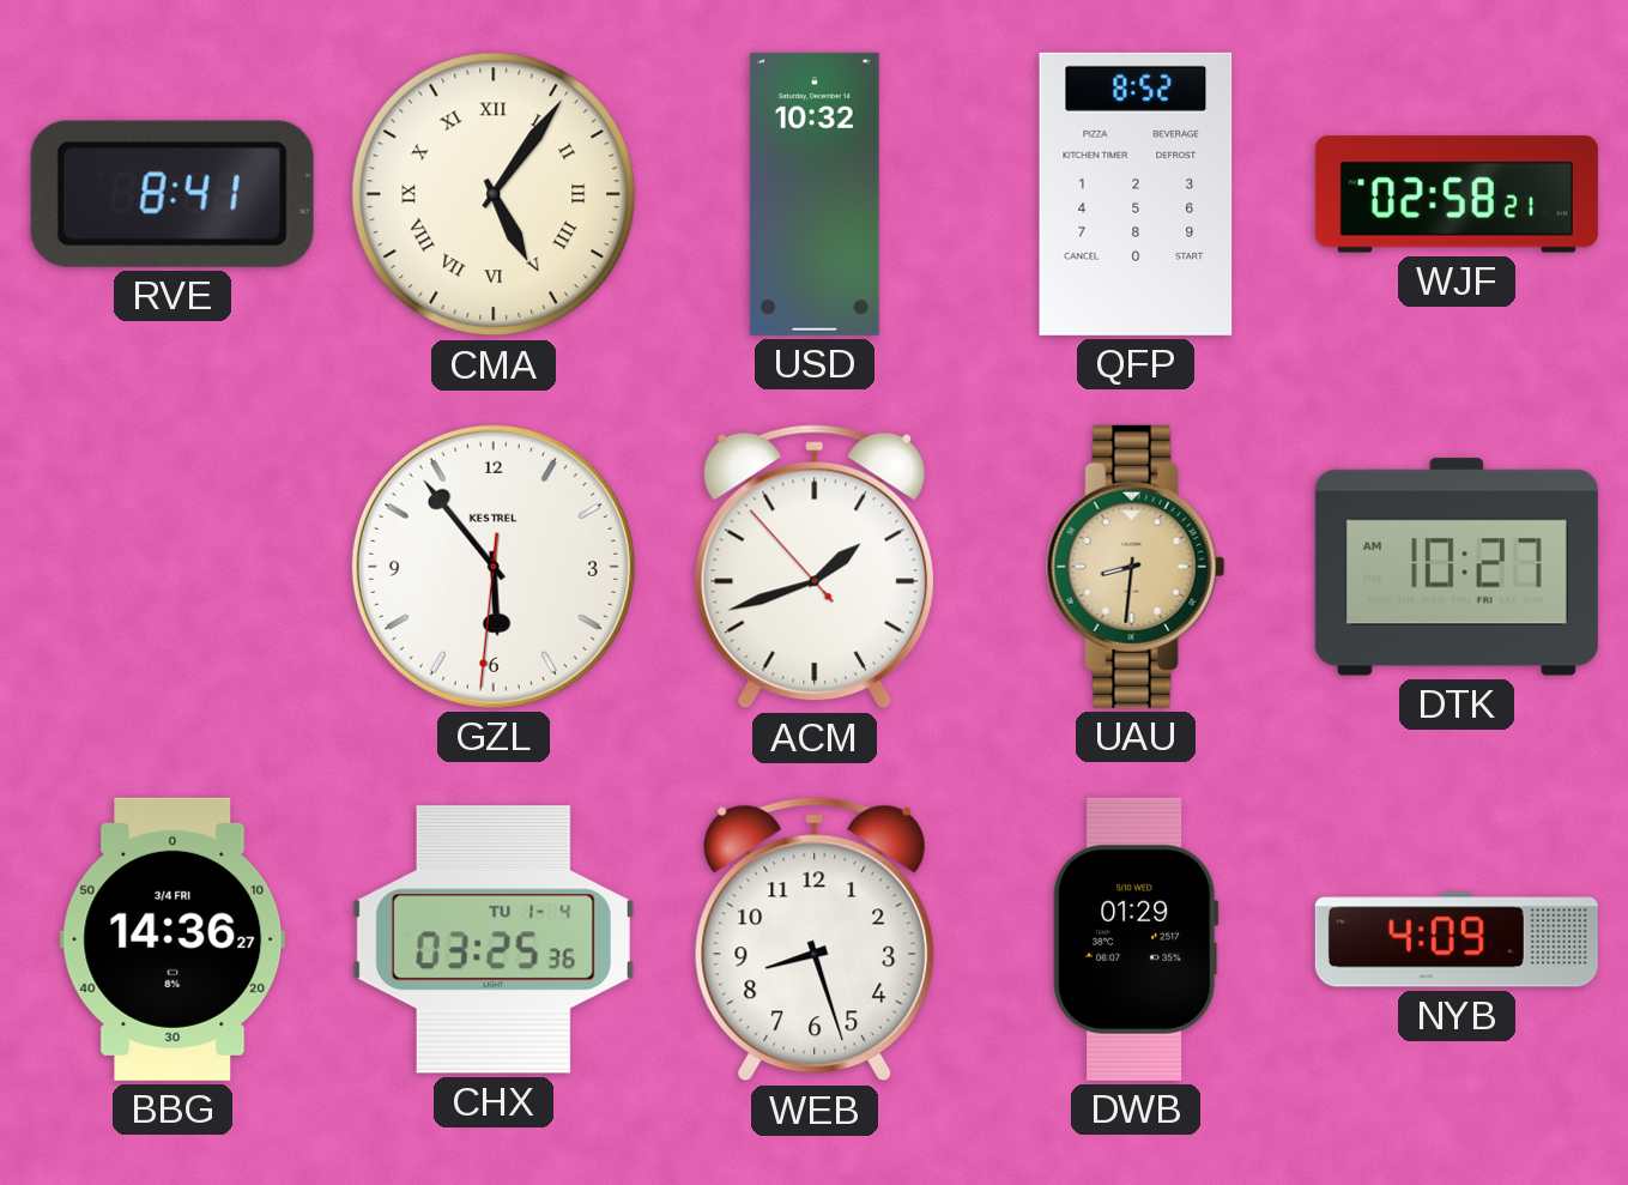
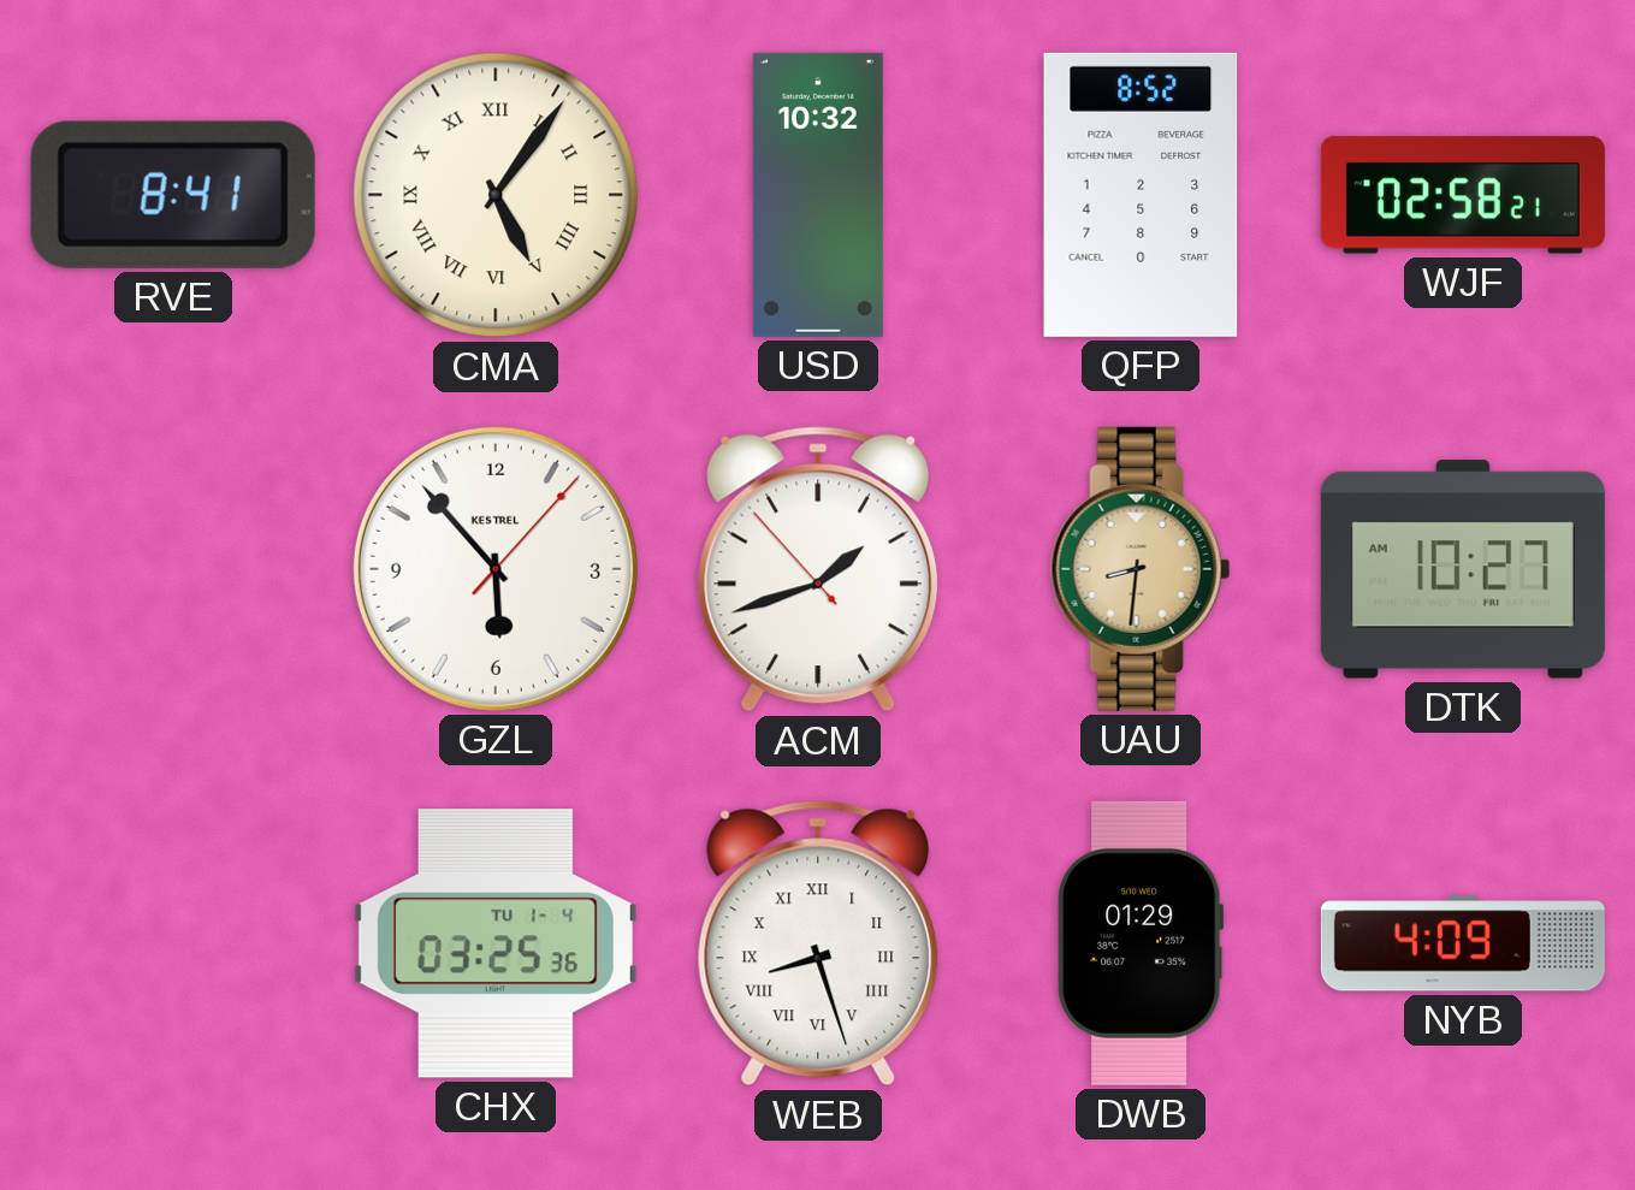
GZL: 5:53:31 -> 5:53:07
BBG: 14:36 -> none
WEB numerals: Arabic -> Roman
